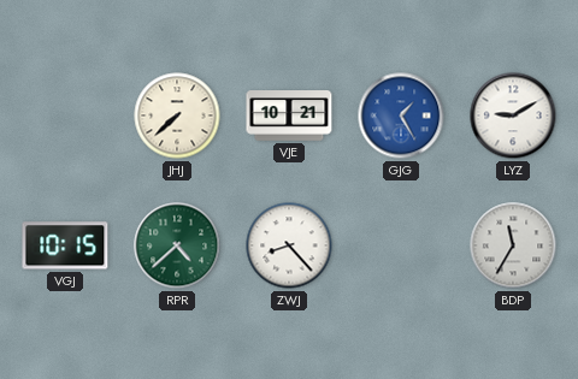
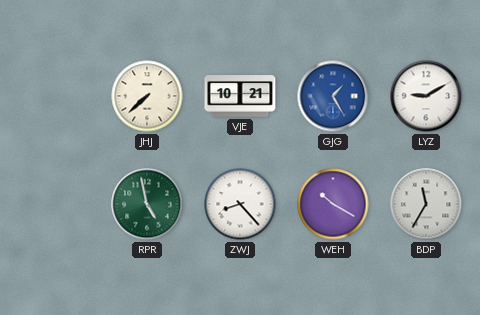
VGJ: 10:15 -> none
RPR: 4:38 -> 4:58
WEH: none -> 10:20
